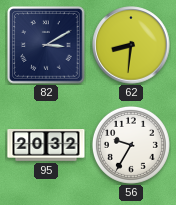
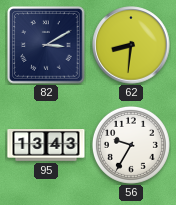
95: 20:32 -> 13:43
